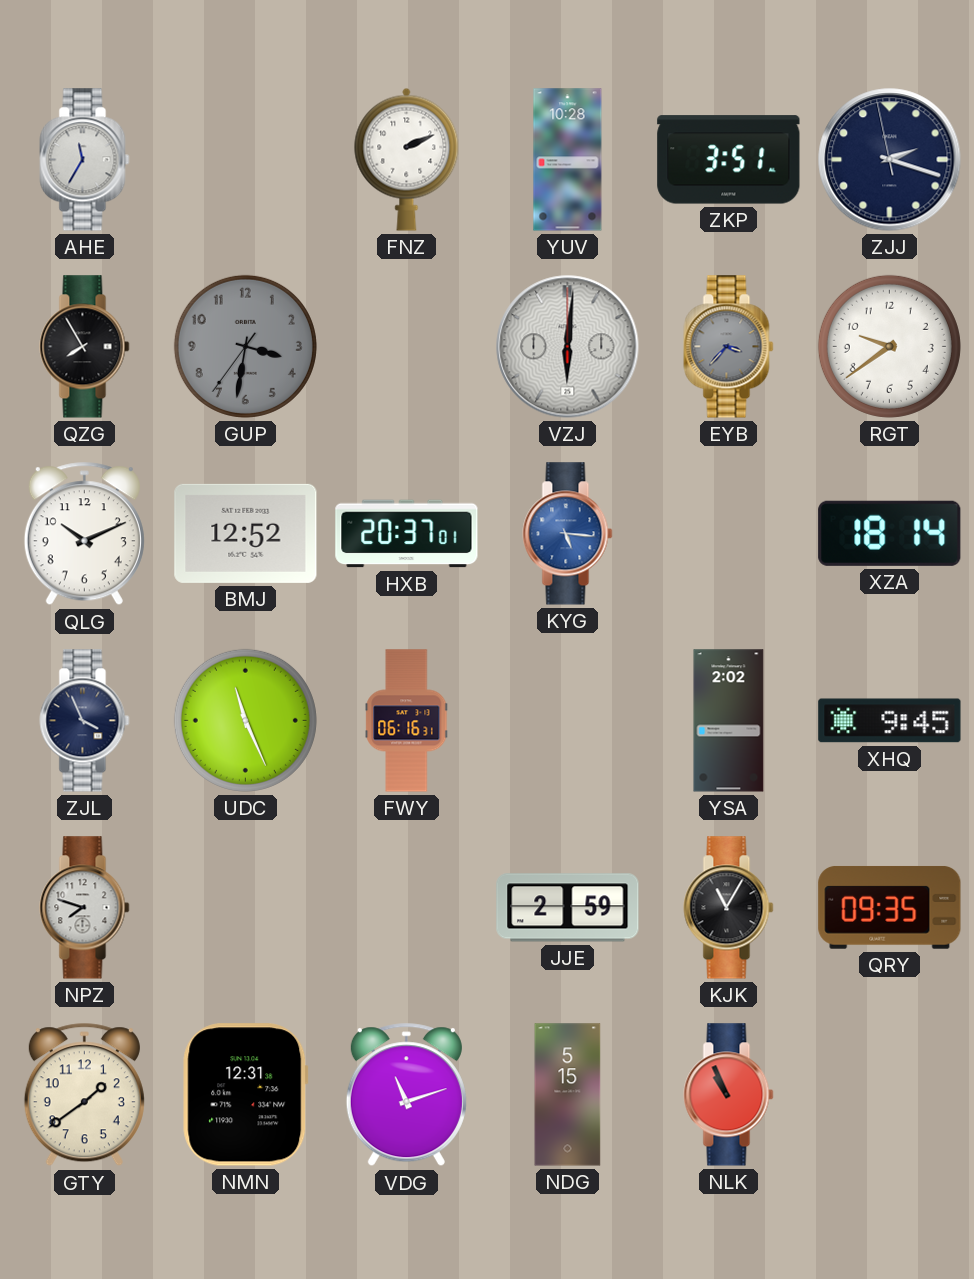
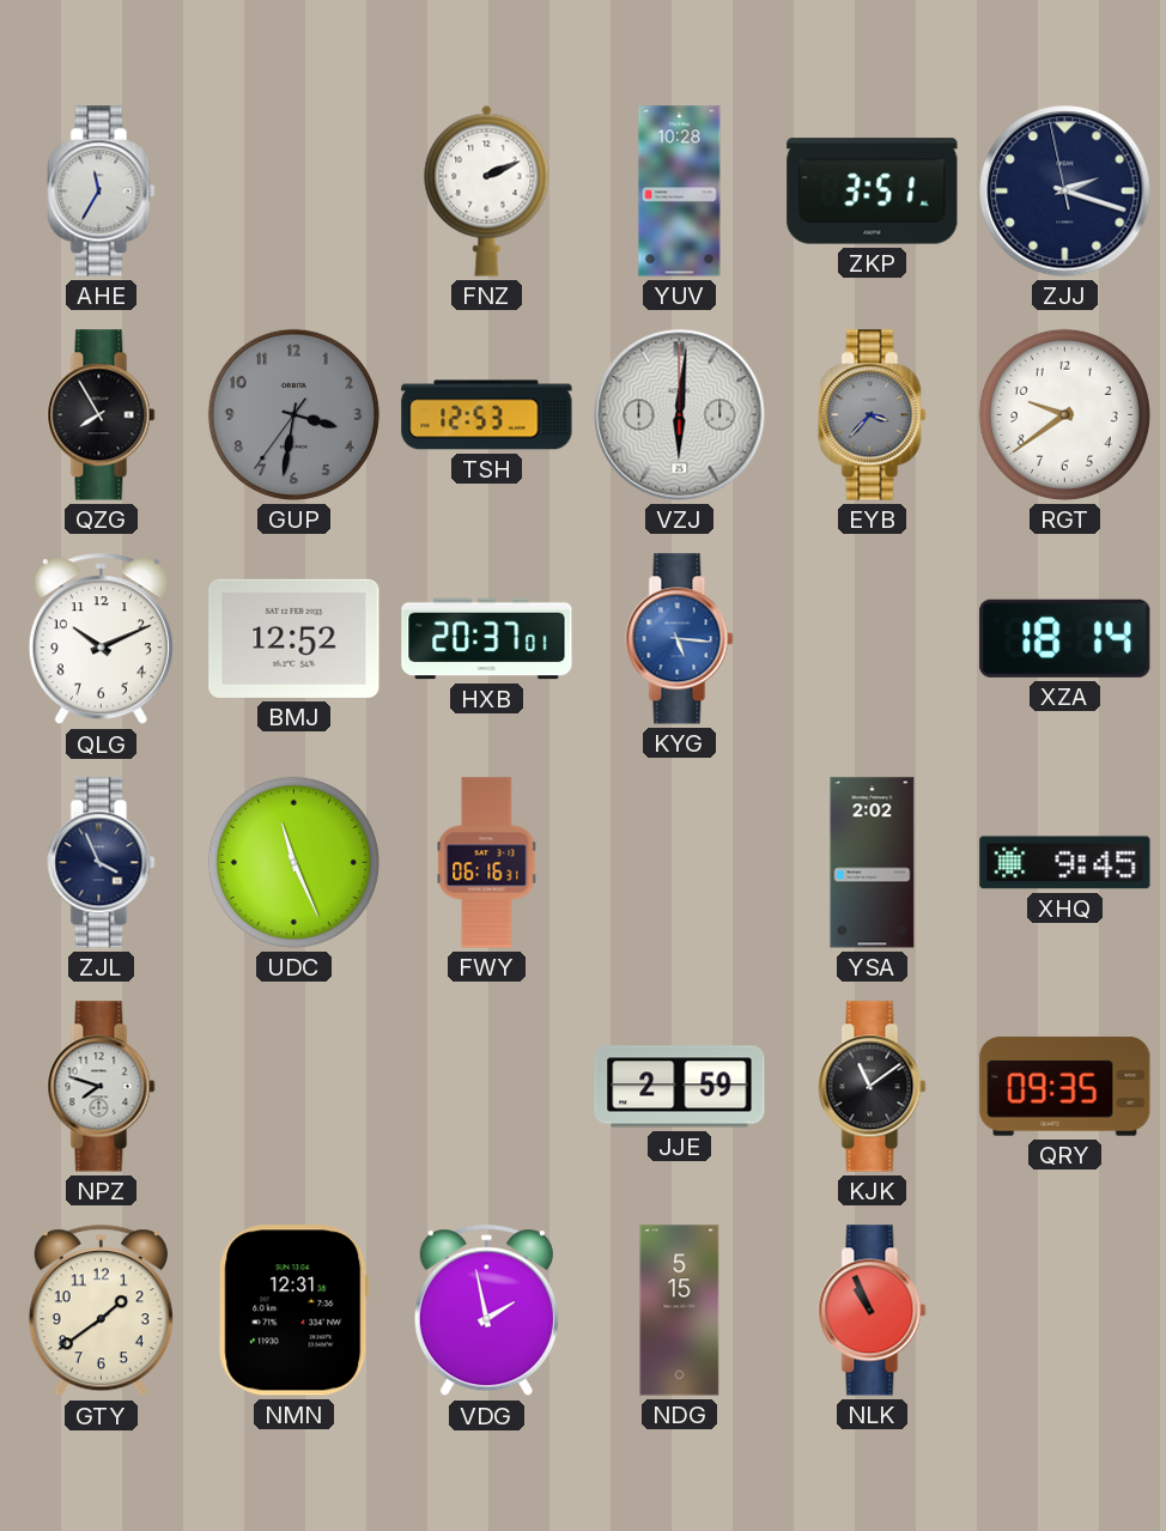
TSH: none -> 12:53
KJK: 11:05 -> 11:09
VDG: 11:12 -> 1:58
